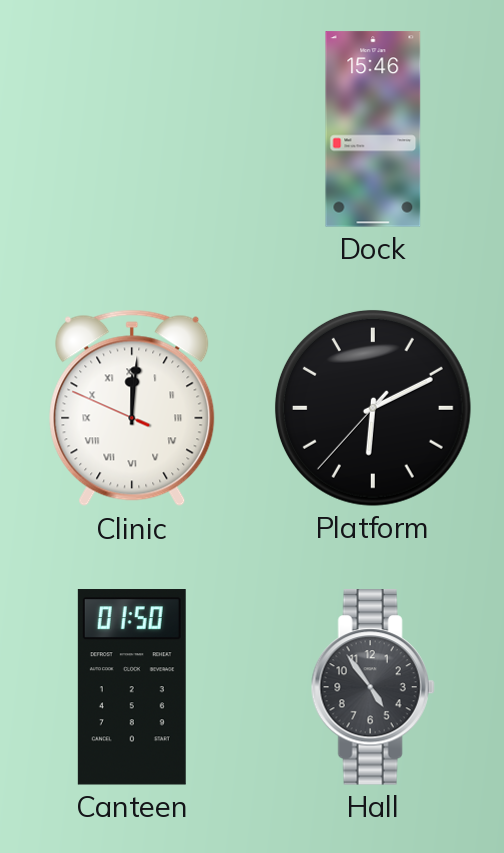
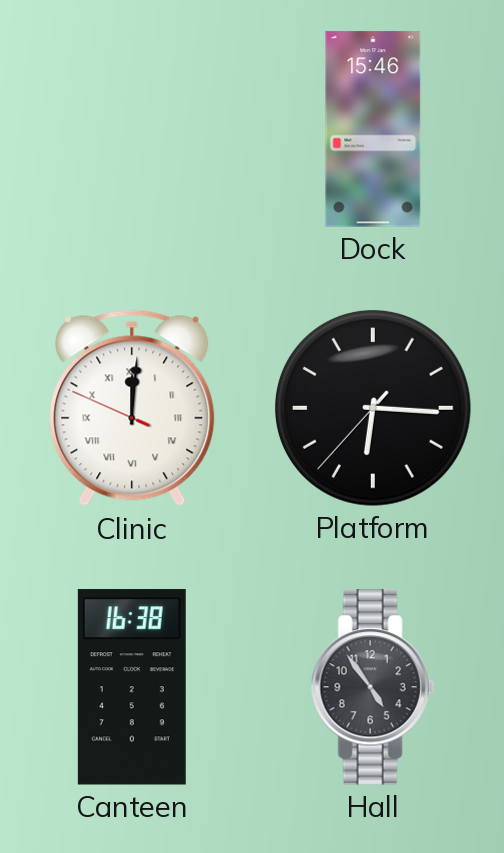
Platform: 6:10 -> 6:15
Canteen: 01:50 -> 16:38
